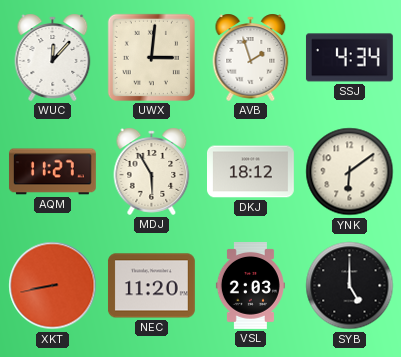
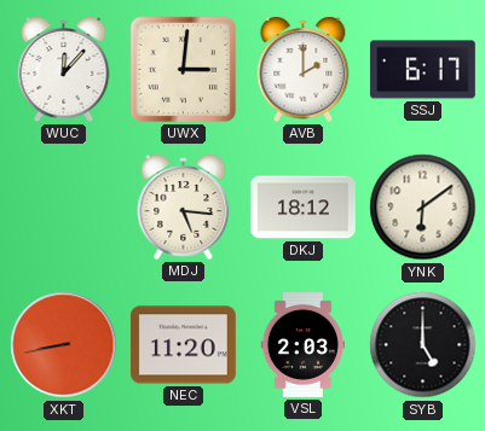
AVB: 1:57 -> 2:00
SSJ: 4:34 -> 6:17
AQM: 11:27 -> none
MDJ: 5:55 -> 5:16
